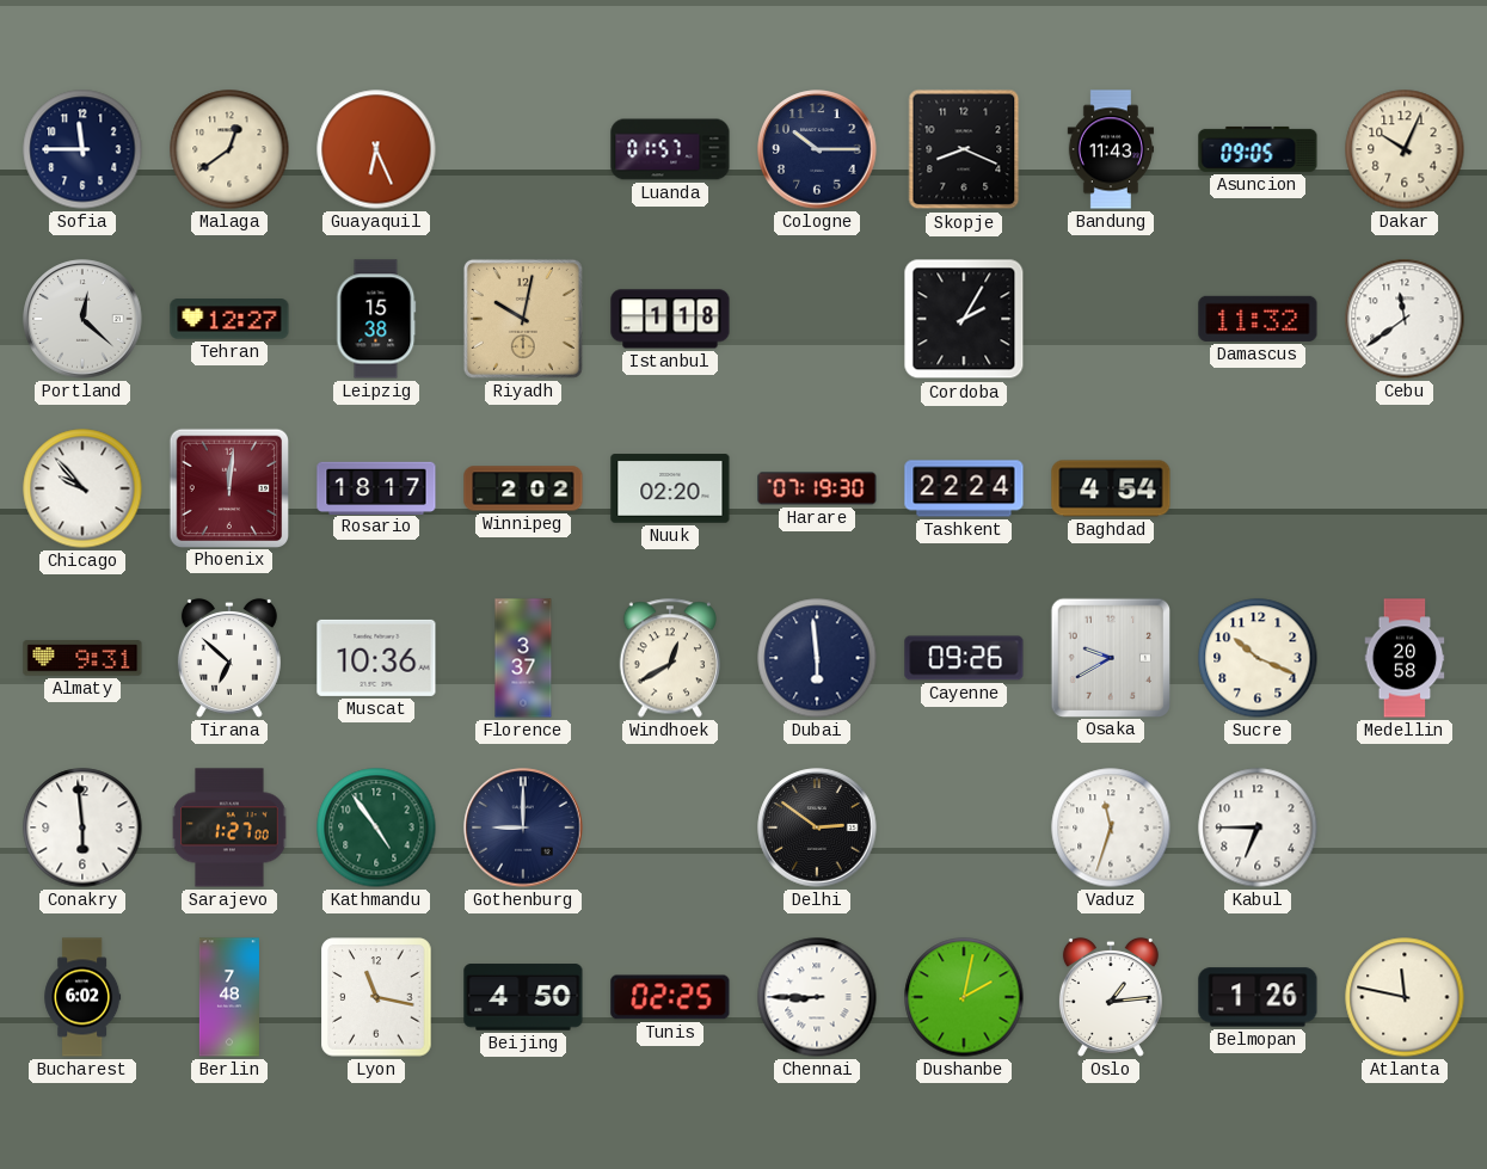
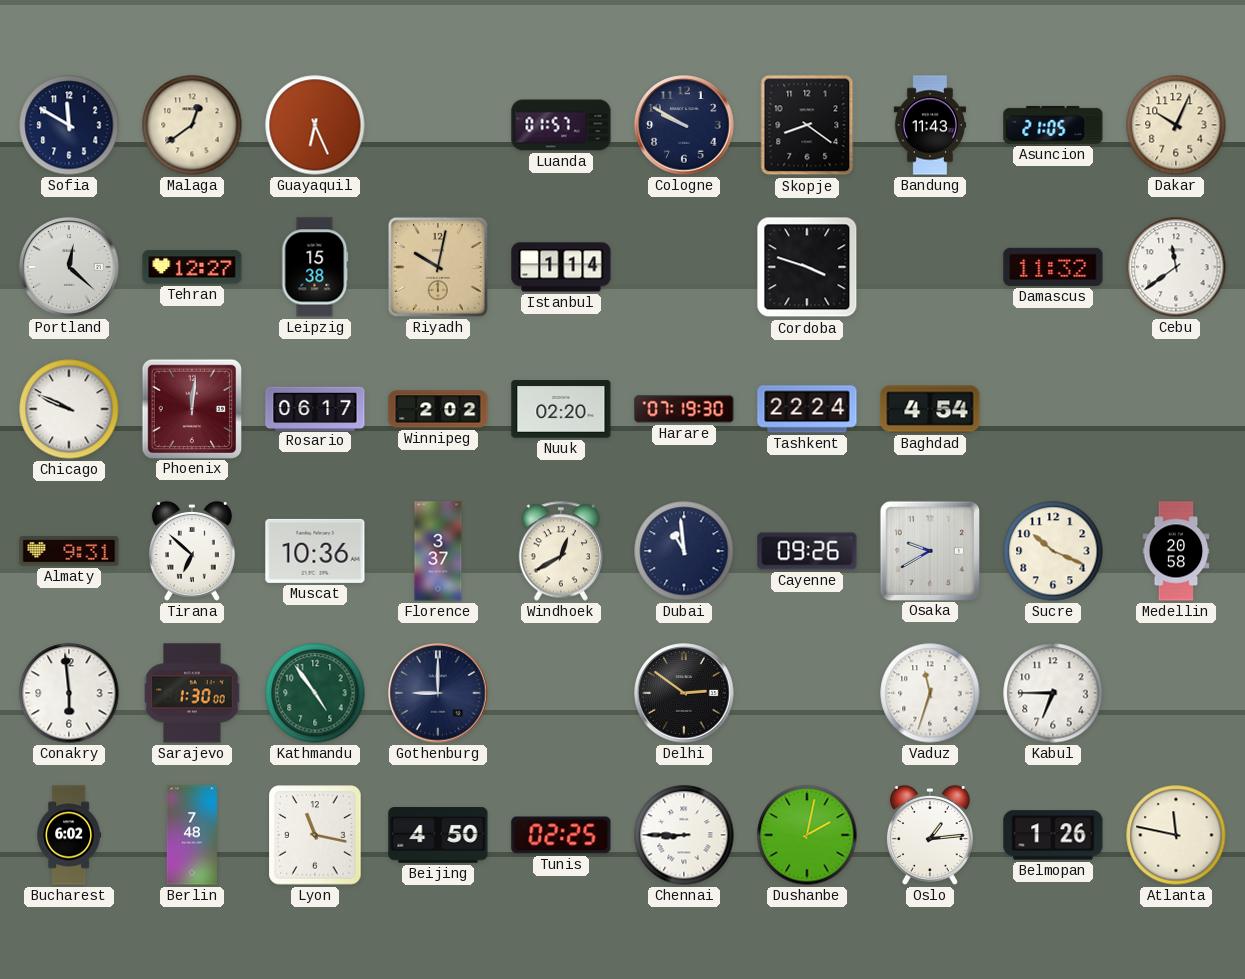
Sofia: 11:45 -> 11:50
Cologne: 10:15 -> 9:50
Skopje: 8:19 -> 8:21
Asuncion: 09:05 -> 21:05
Istanbul: 1:18 -> 1:14
Cordoba: 2:05 -> 3:48
Chicago: 9:53 -> 9:49
Rosario: 18:17 -> 06:17
Dubai: 5:59 -> 10:59
Sarajevo: 1:27 -> 1:30
